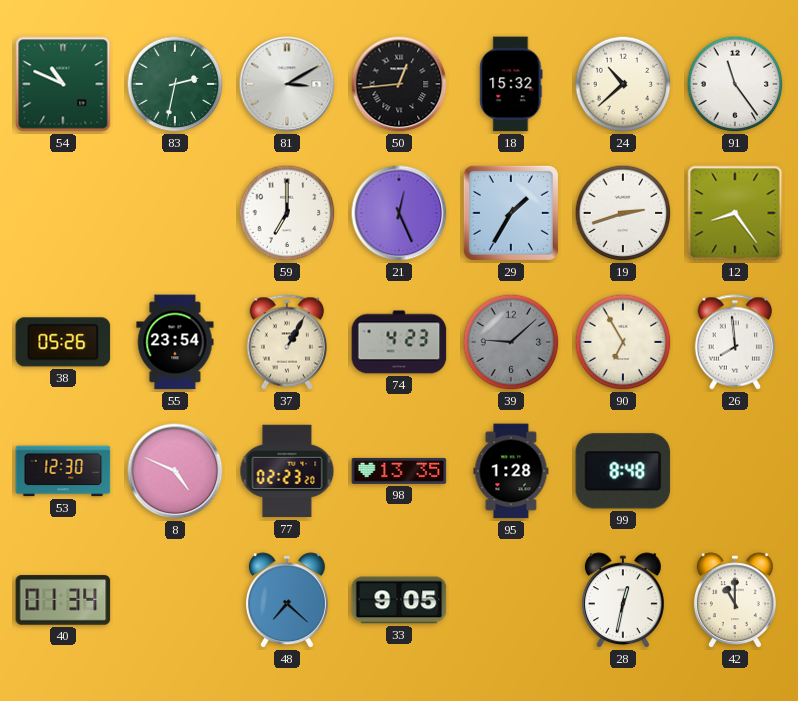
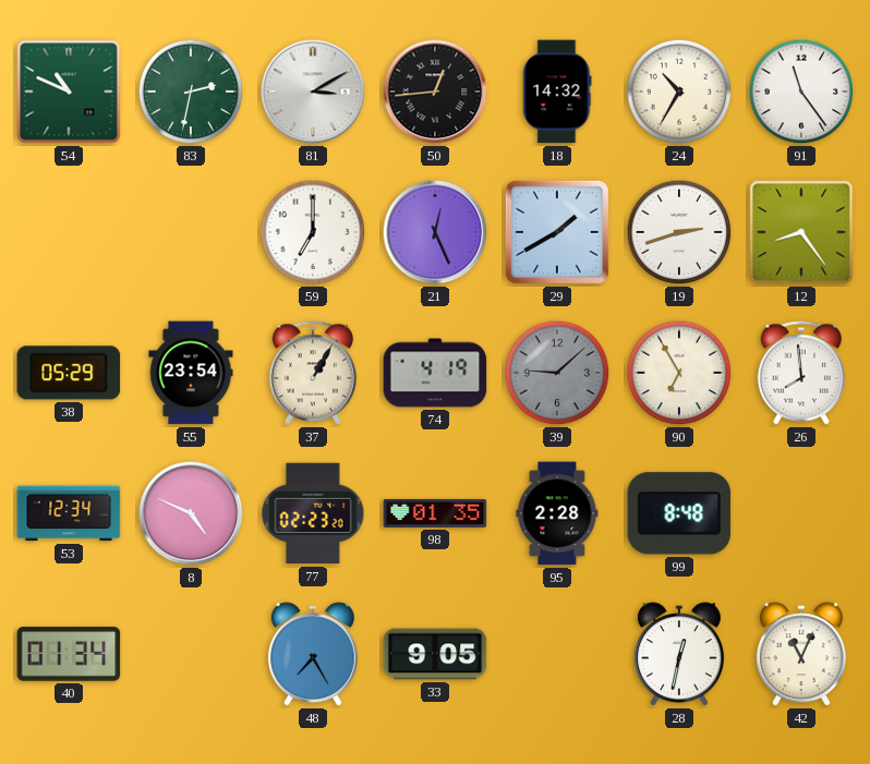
18: 15:32 -> 14:32
24: 10:38 -> 10:35
29: 1:35 -> 1:40
38: 05:26 -> 05:29
74: 4:23 -> 4:19
53: 12:30 -> 12:34
98: 13:35 -> 01:35
95: 1:28 -> 2:28
48: 7:22 -> 7:25
42: 11:00 -> 11:04
